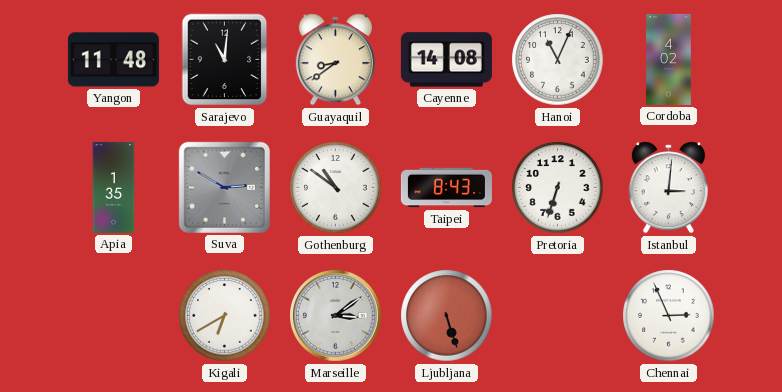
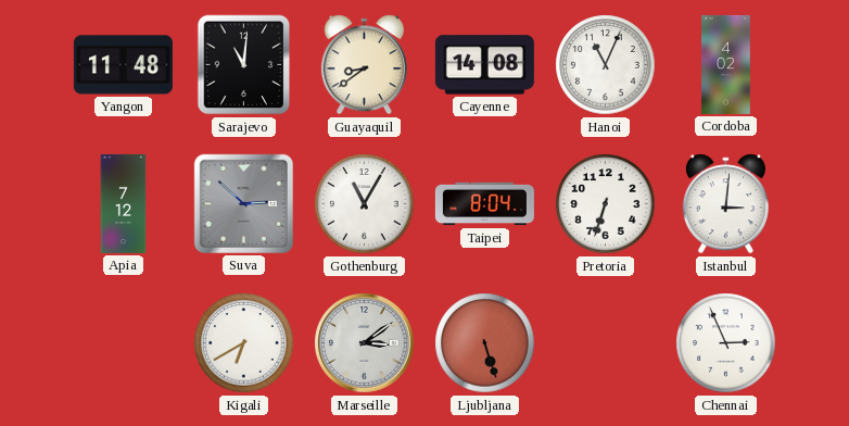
Apia: 1:35 -> 7:12
Suva: 2:50 -> 2:52
Gothenburg: 10:51 -> 11:05
Taipei: 8:43 -> 8:04
